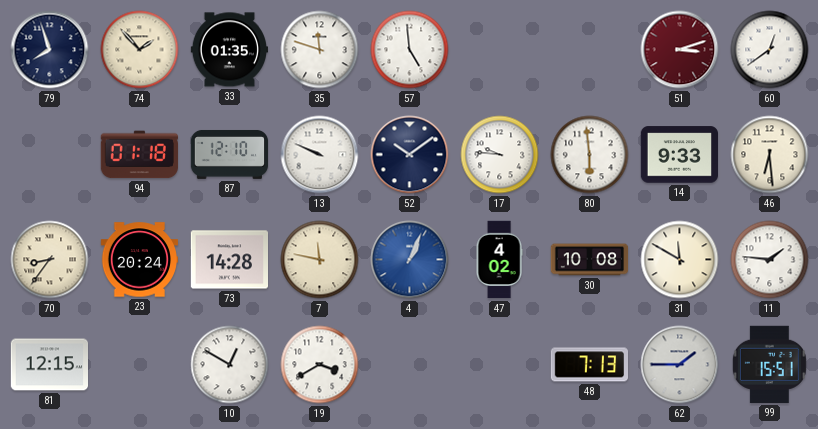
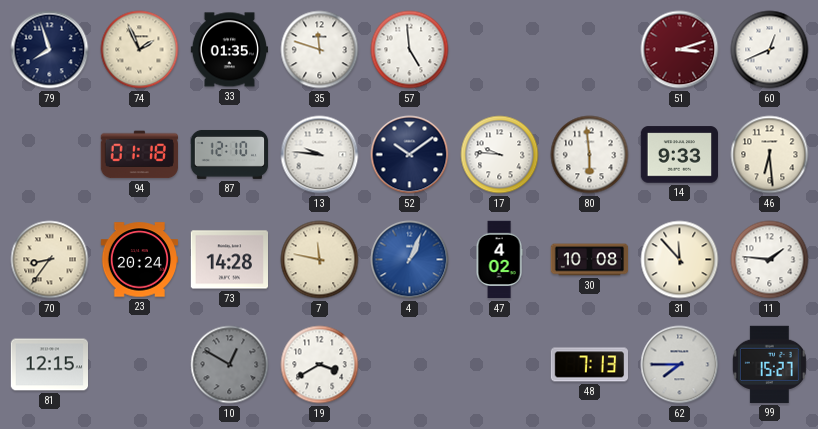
74: 1:53 -> 1:56
60: 12:39 -> 12:41
13: 9:49 -> 9:46
31: 11:50 -> 11:53
10 dial: white -> grey
62: 1:45 -> 7:45
99: 15:51 -> 15:27
